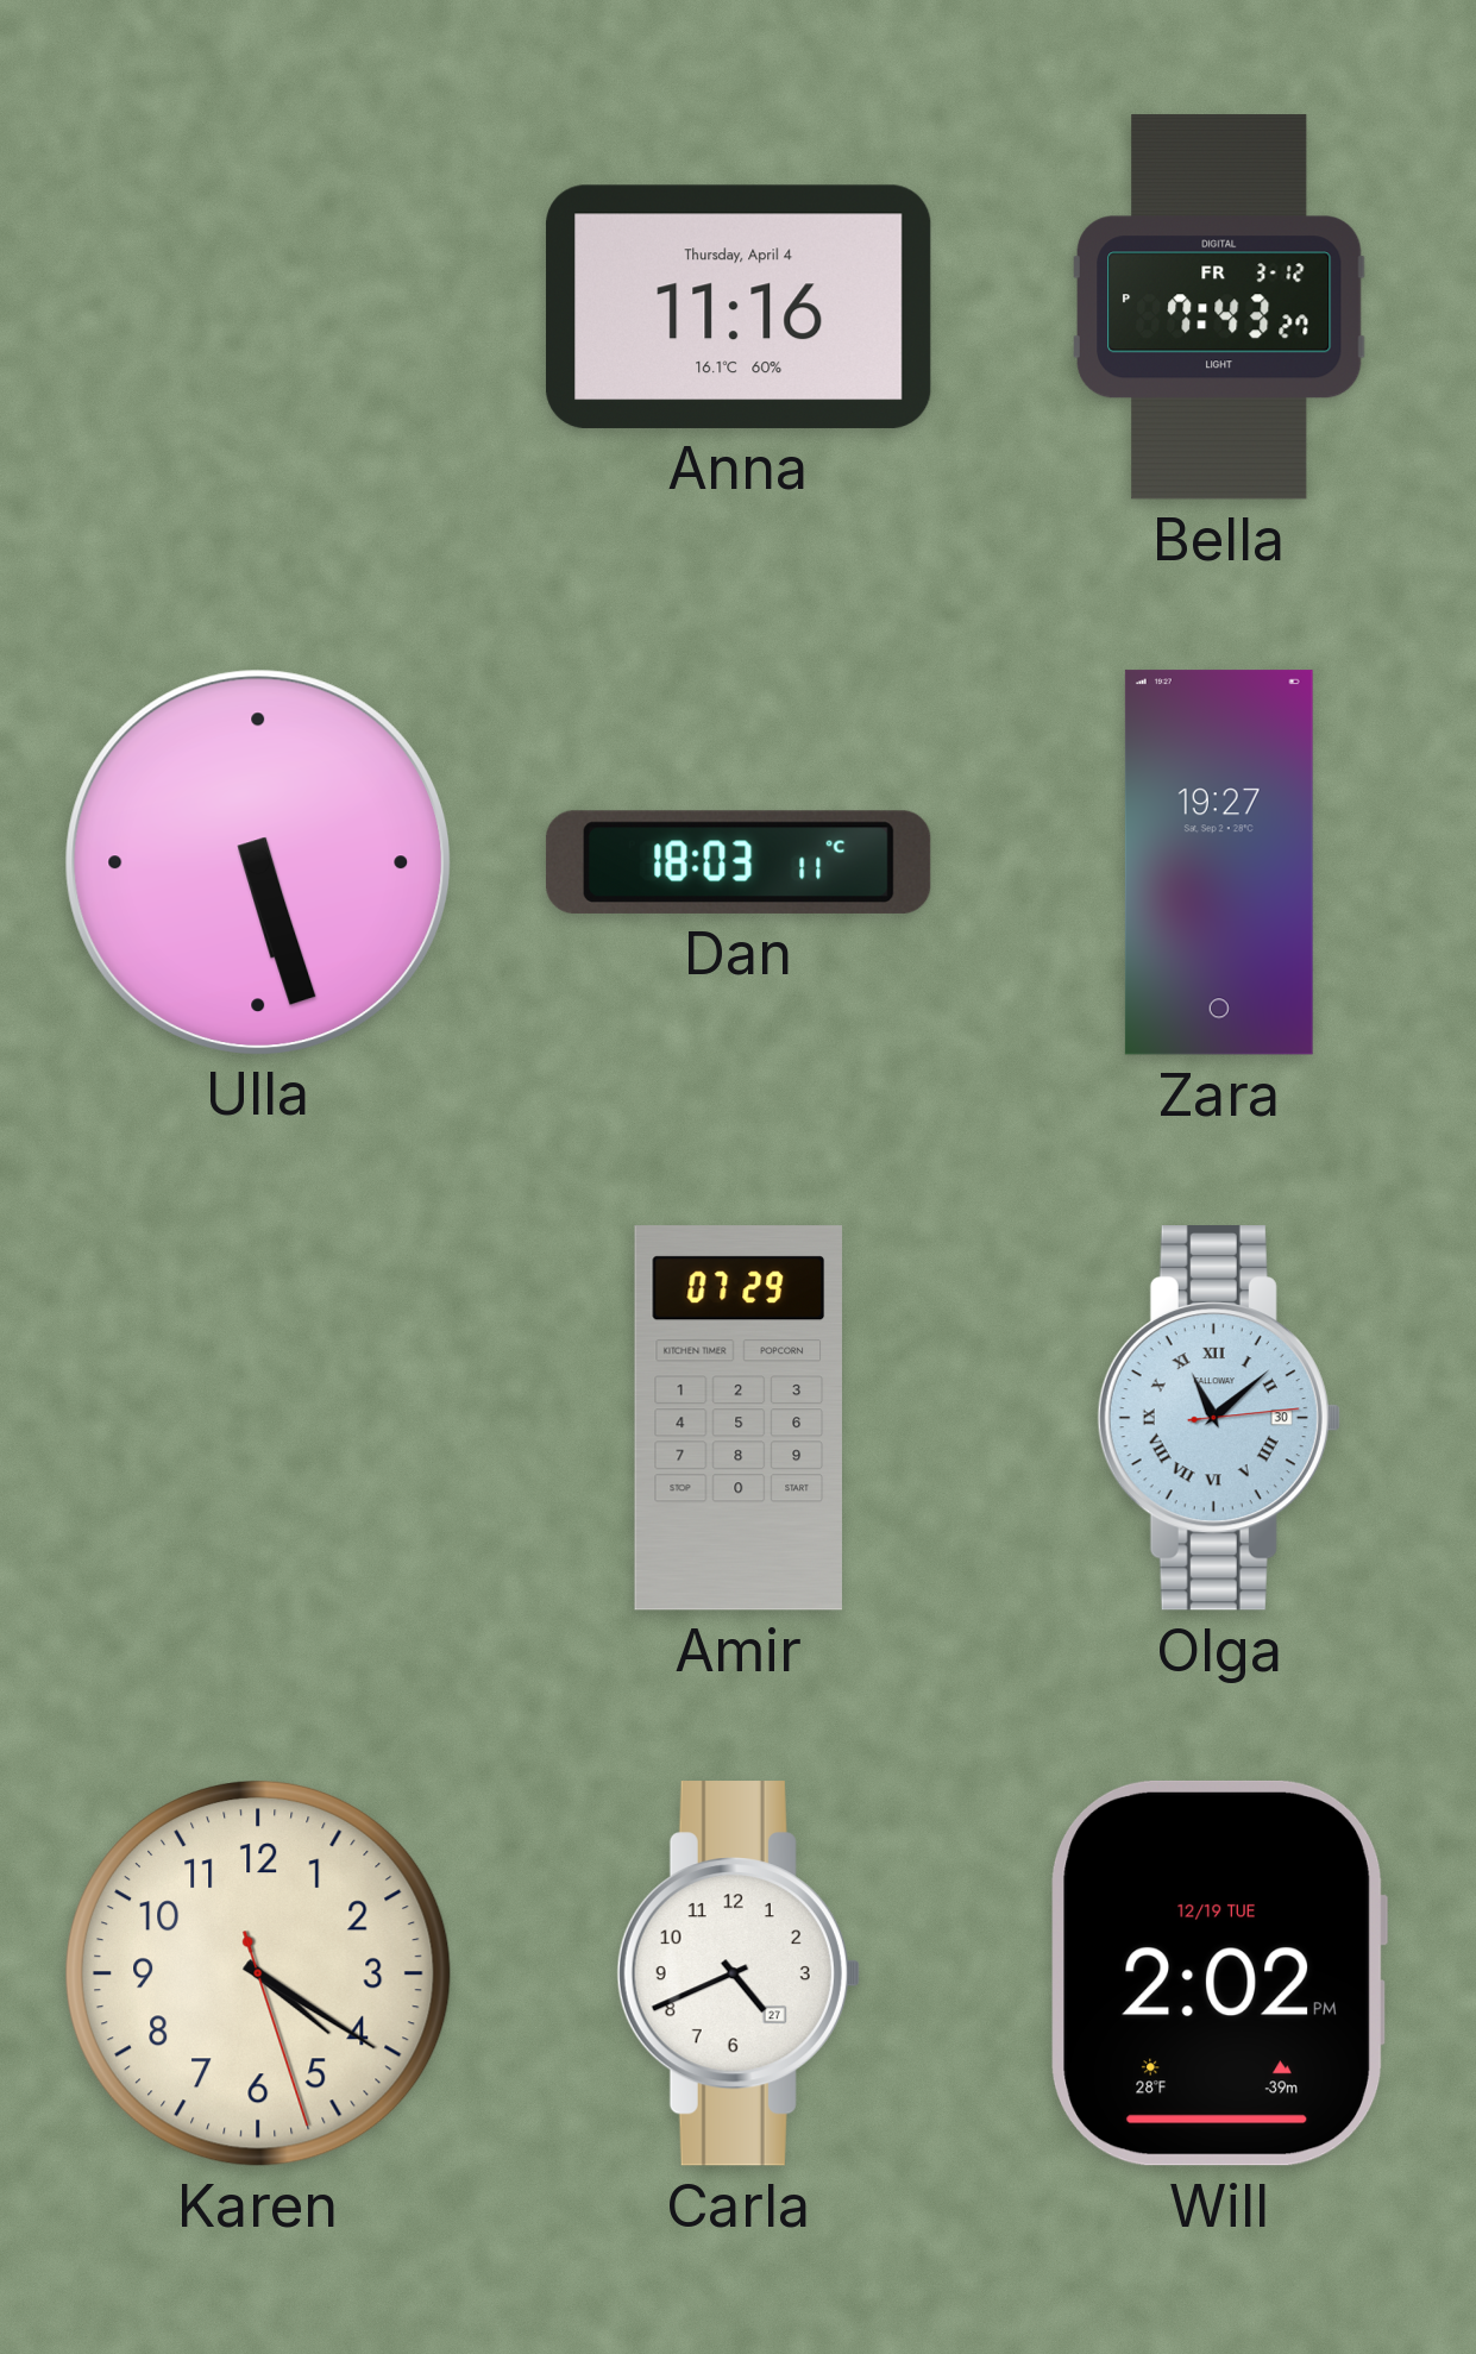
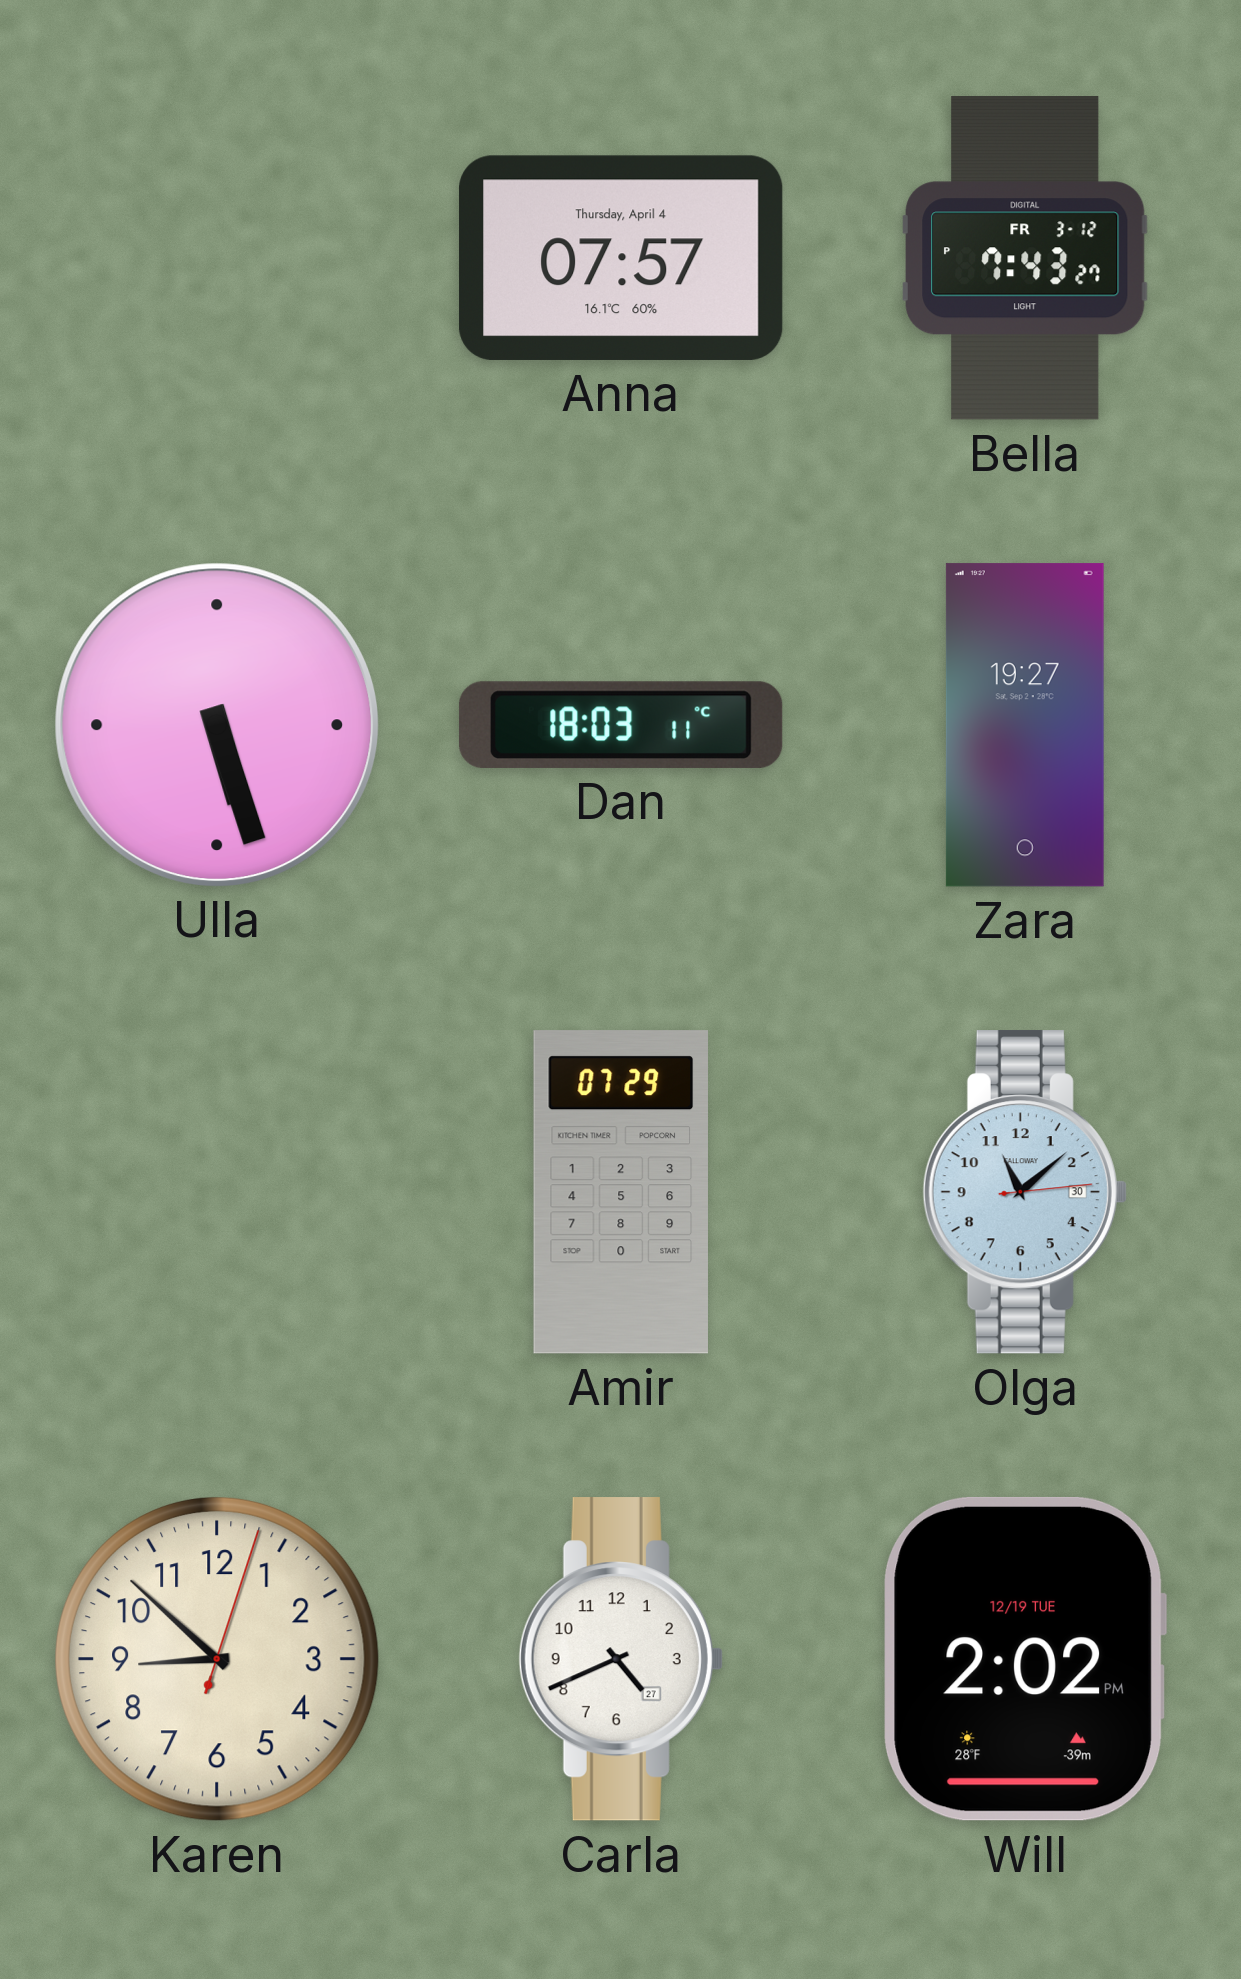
Anna: 11:16 -> 07:57
Olga numerals: Roman -> Arabic
Karen: 4:20 -> 8:52
